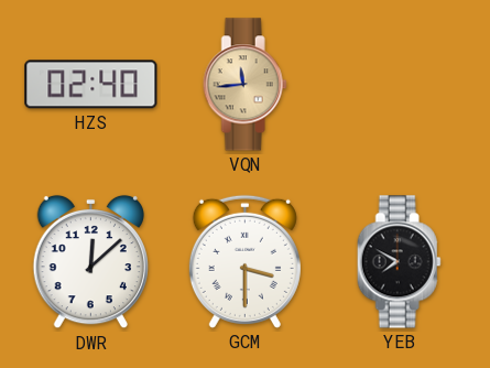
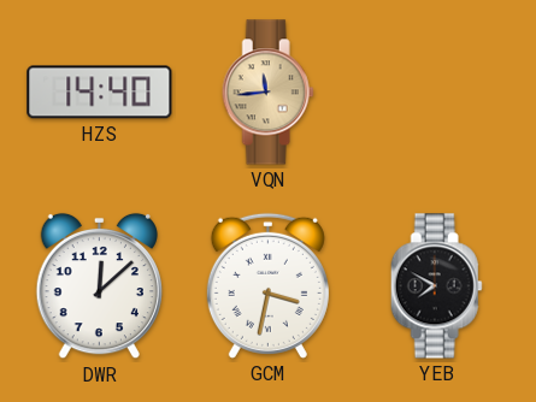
HZS: 02:40 -> 14:40
GCM: 3:30 -> 3:32
